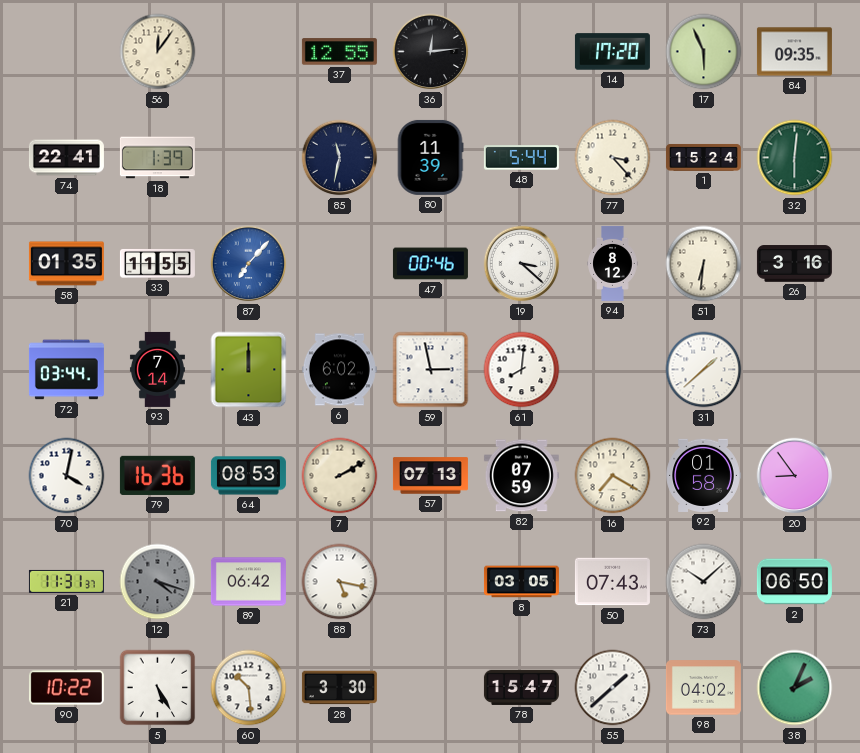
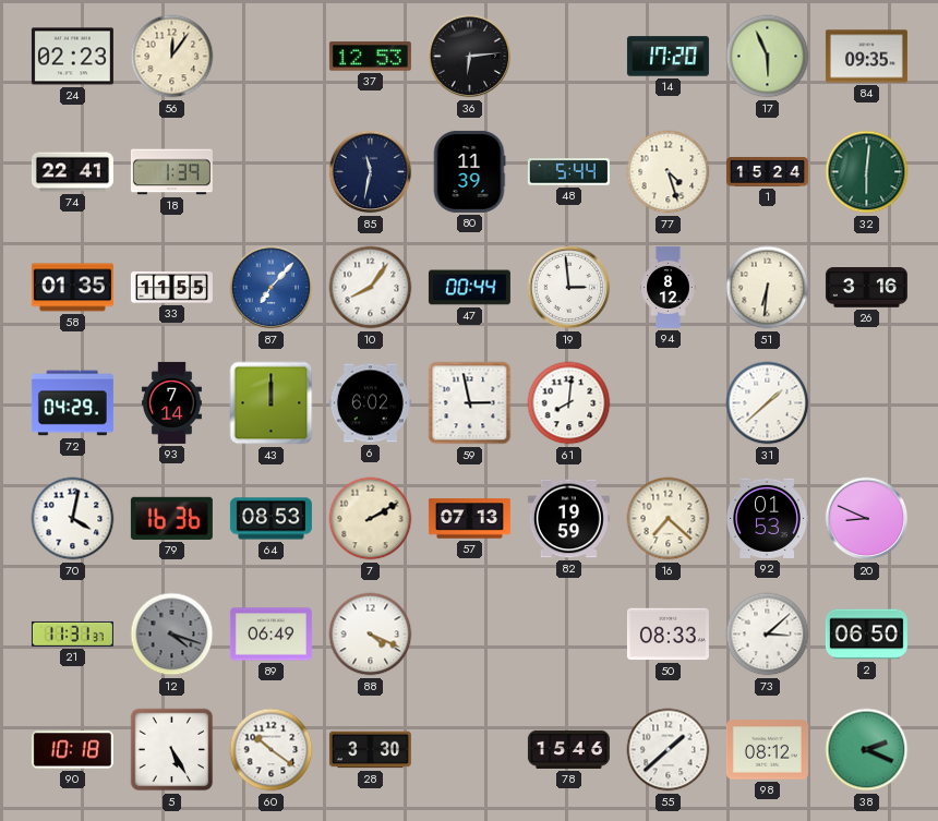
24: none -> 02:23
37: 12:55 -> 12:53
36: 12:14 -> 6:14
77: 3:23 -> 4:27
10: none -> 8:06
47: 00:46 -> 00:44
19: 3:22 -> 2:59
72: 03:44 -> 04:29
82: 07:59 -> 19:59
16: 7:20 -> 7:22
92: 01:58 -> 01:53
20: 8:54 -> 8:49
89: 06:42 -> 06:49
88: 5:17 -> 4:19
8: 03:05 -> none
50: 07:43 -> 08:33
73: 10:08 -> 3:08
90: 10:22 -> 10:18
60: 10:29 -> 10:21
78: 15:47 -> 15:46
98: 04:02 -> 08:12
38: 2:04 -> 2:19
